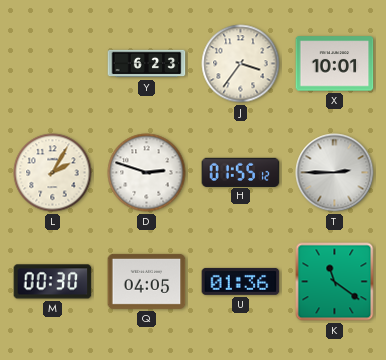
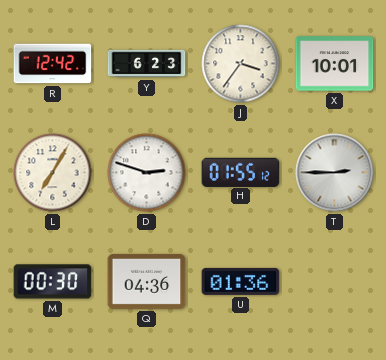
R: none -> 12:42
L: 2:05 -> 7:05
Q: 04:05 -> 04:36
K: 11:21 -> none
